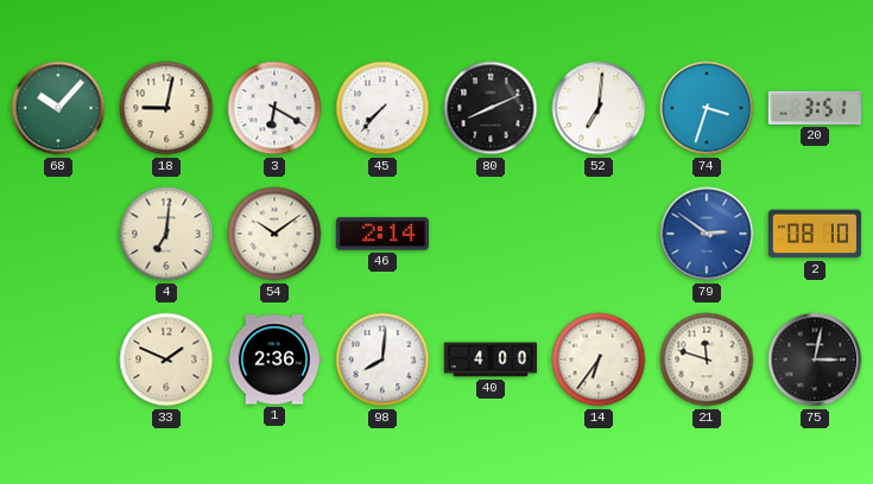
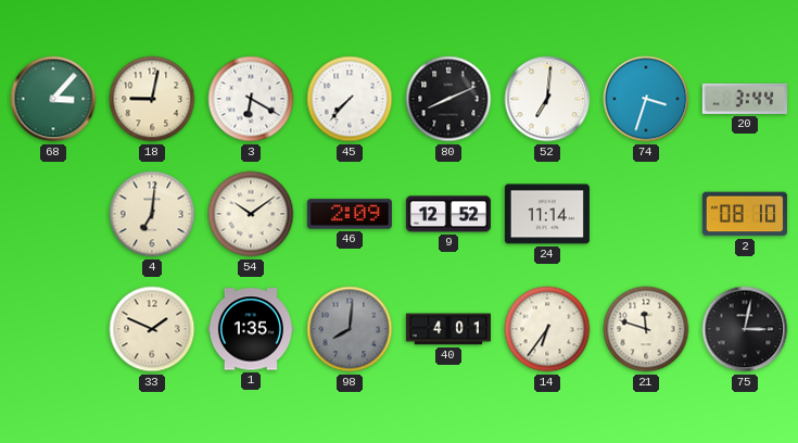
68: 10:07 -> 3:07
20: 3:51 -> 3:44
46: 2:14 -> 2:09
9: none -> 12:52
24: none -> 11:14
79: 2:51 -> none
1: 2:36 -> 1:35
98 dial: white -> grey
40: 4:00 -> 4:01
